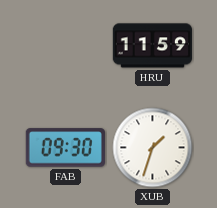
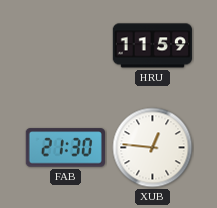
FAB: 09:30 -> 21:30
XUB: 1:33 -> 12:46
